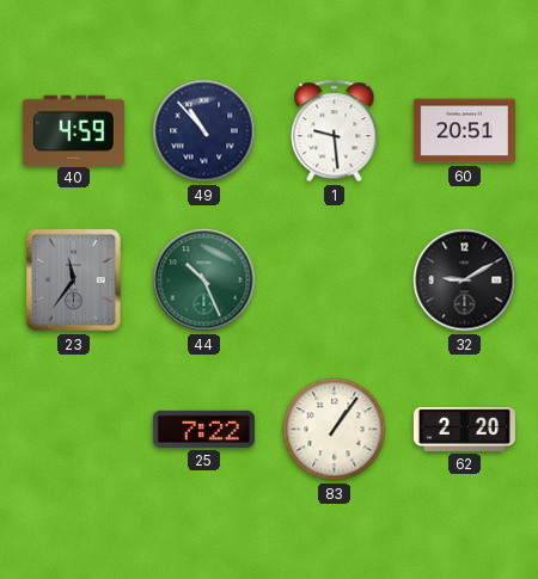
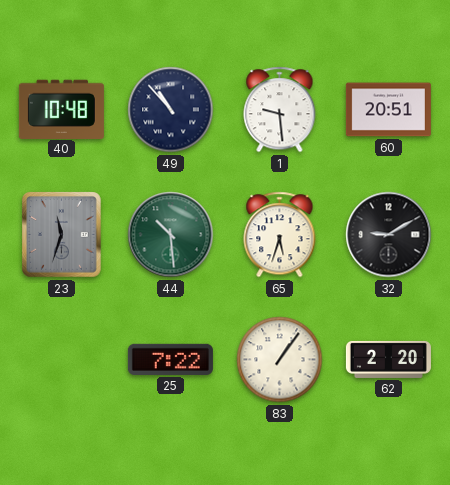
40: 4:59 -> 10:48
23: 11:36 -> 11:33
44: 10:26 -> 10:29
65: none -> 5:33
